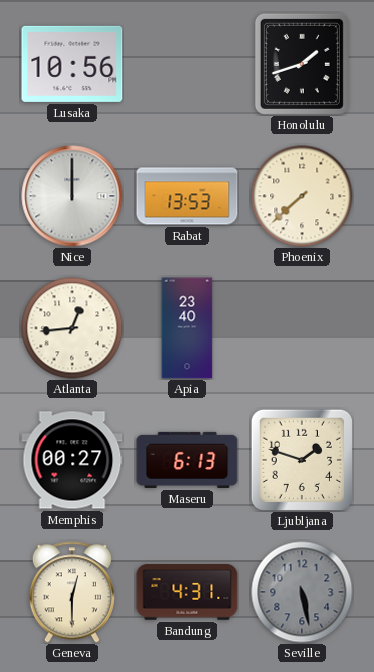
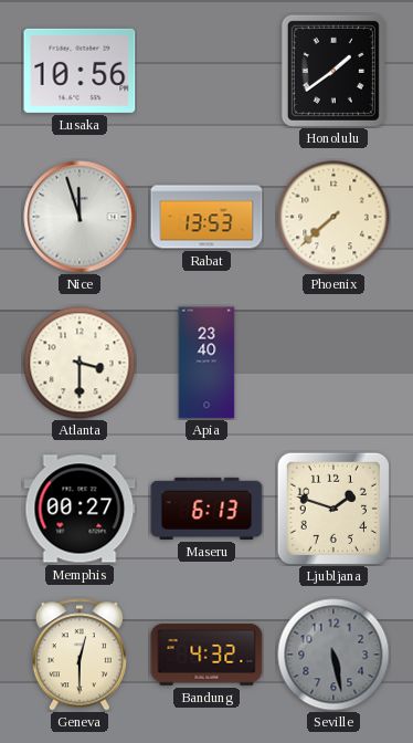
Honolulu: 1:42 -> 1:39
Nice: 12:00 -> 11:57
Atlanta: 12:44 -> 3:30
Bandung: 4:31 -> 4:32
